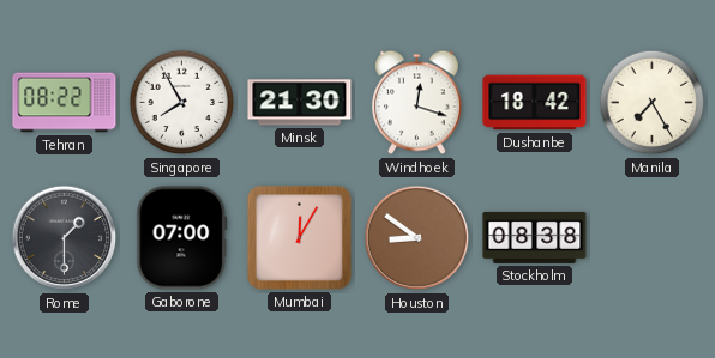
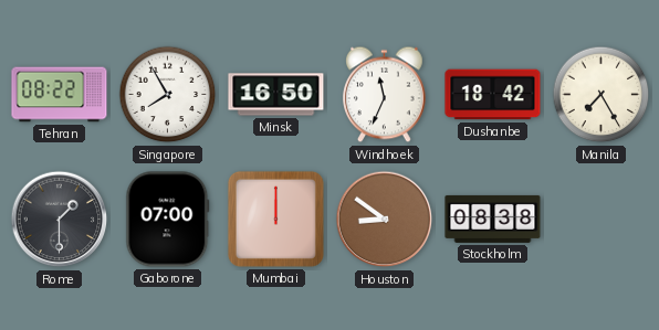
Minsk: 21:30 -> 16:50
Windhoek: 12:18 -> 11:34
Mumbai: 12:05 -> 12:00
